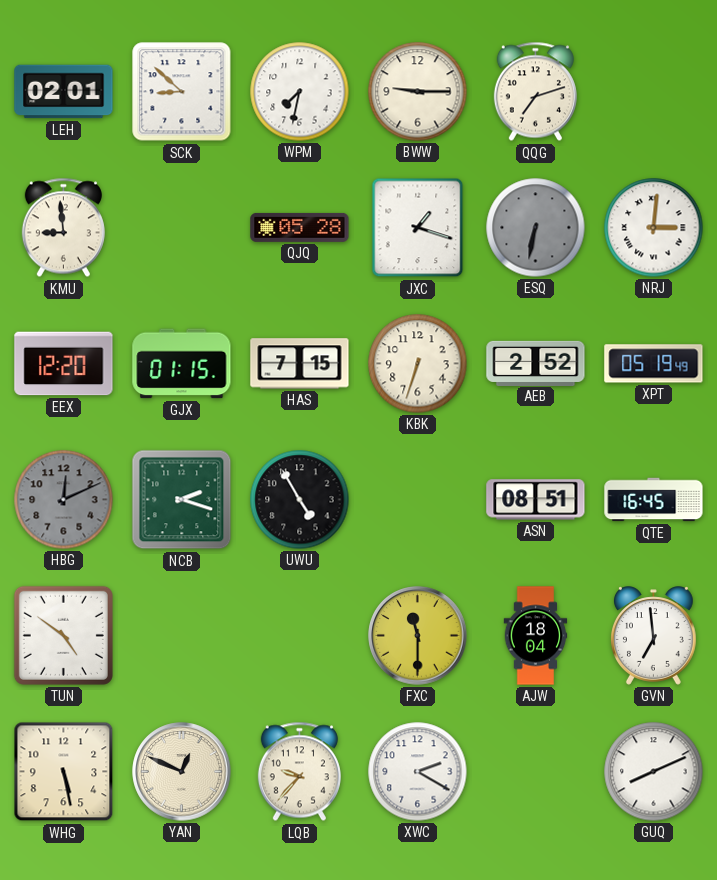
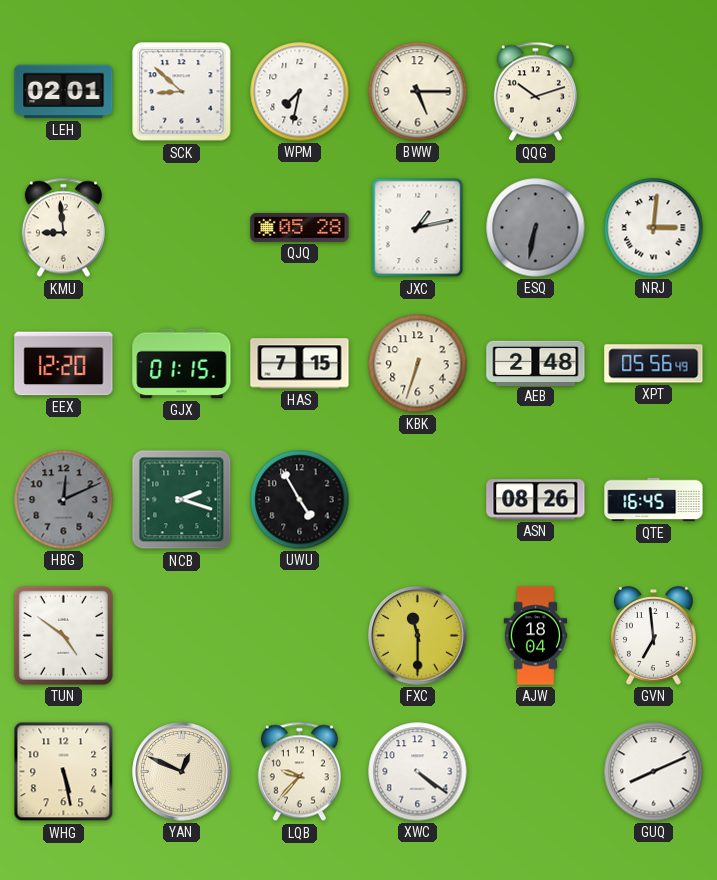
BWW: 9:15 -> 5:15
QQG: 7:12 -> 10:12
JXC: 1:18 -> 1:13
AEB: 2:52 -> 2:48
XPT: 05:19 -> 05:56
ASN: 08:51 -> 08:26
XWC: 2:20 -> 4:21
